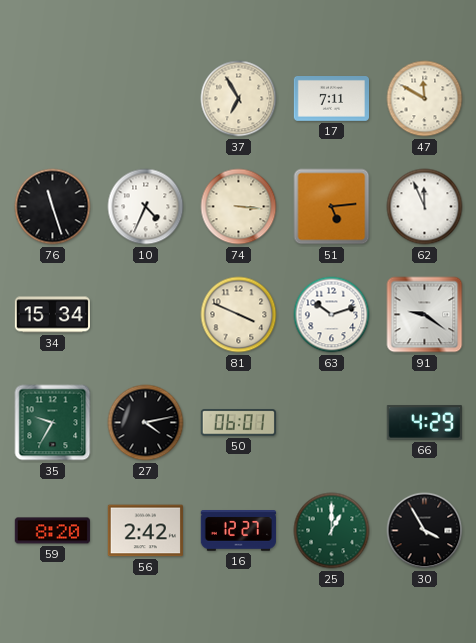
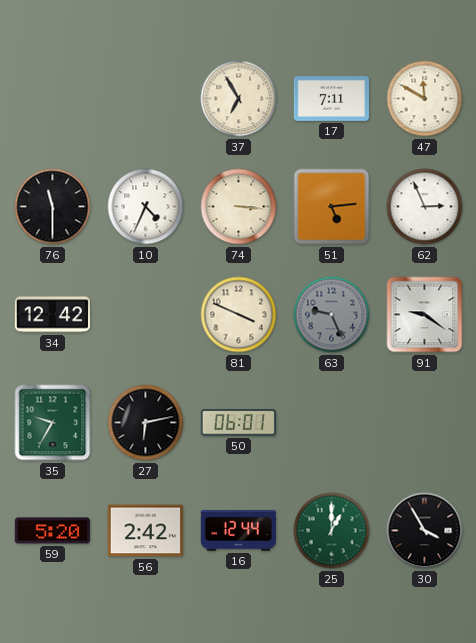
76: 11:27 -> 11:30
62: 11:56 -> 2:56
34: 15:34 -> 12:42
63: 10:12 -> 9:26
63 dial: white -> grey
27: 4:13 -> 6:13
66: 4:29 -> none
59: 8:20 -> 5:20
16: 12:27 -> 12:44
